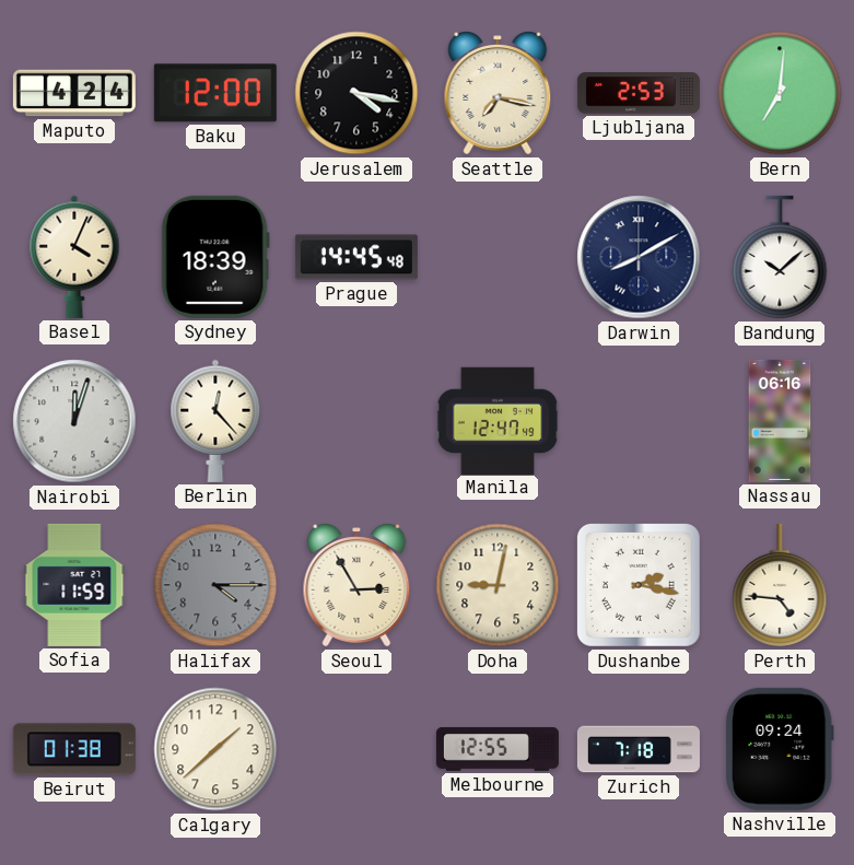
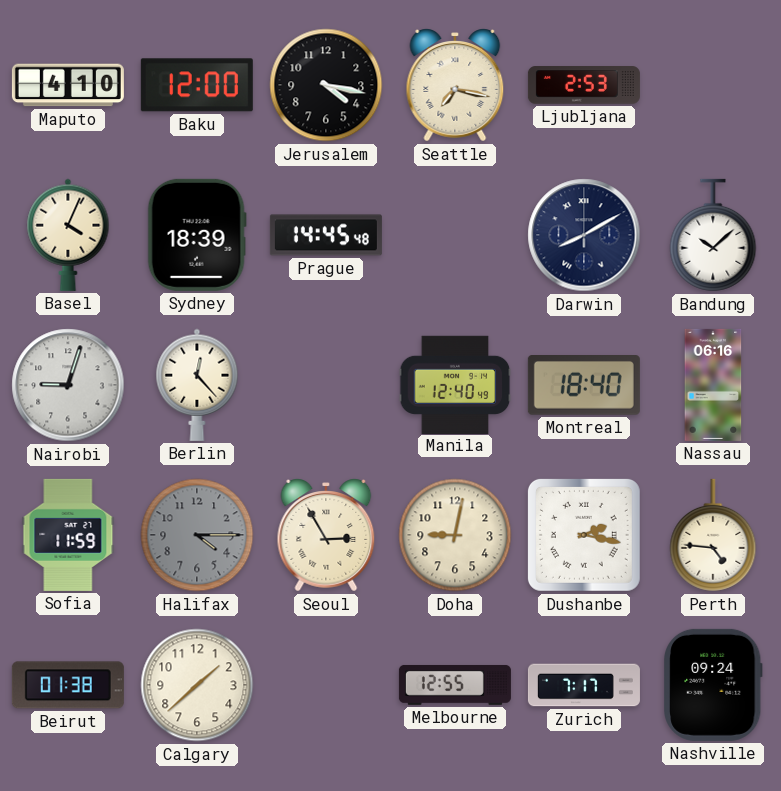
Maputo: 4:24 -> 4:10
Bern: 7:01 -> none
Nairobi: 12:03 -> 9:03
Manila: 12:47 -> 12:40
Montreal: none -> 18:40
Zurich: 7:18 -> 7:17
